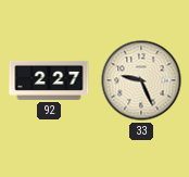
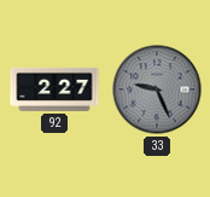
33 dial: cream -> grey
